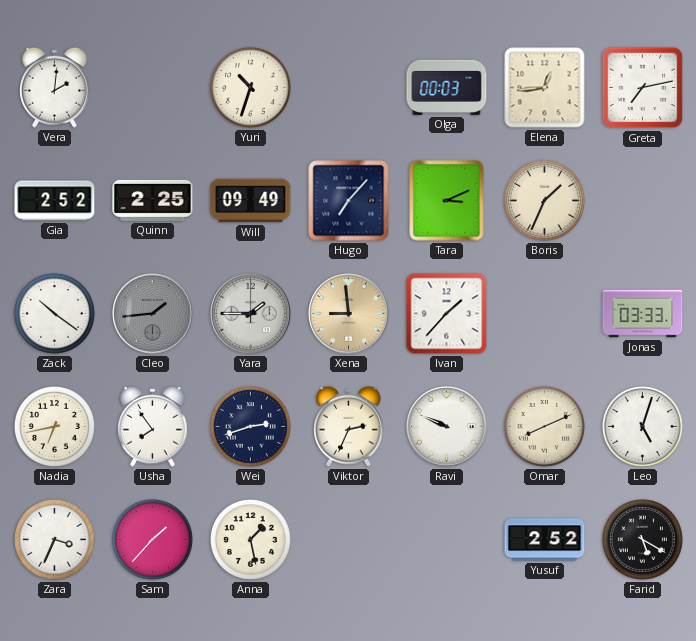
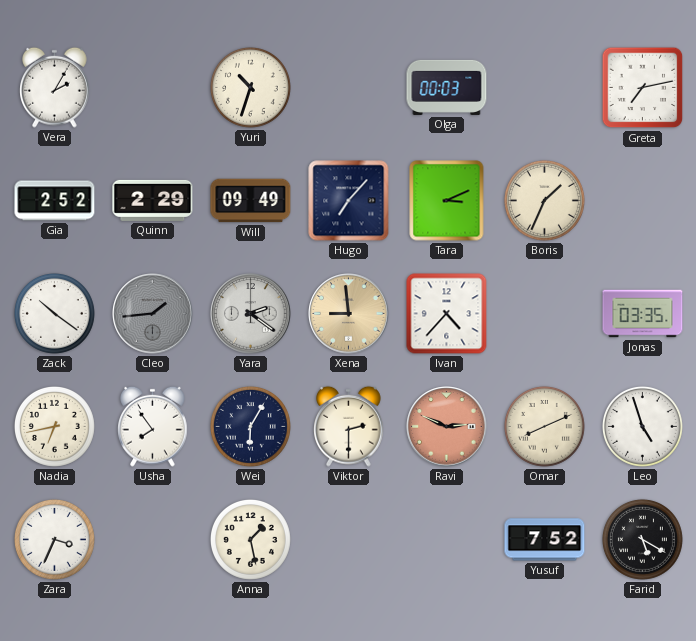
Vera: 2:01 -> 2:05
Elena: 12:44 -> none
Quinn: 2:25 -> 2:29
Yara: 1:45 -> 2:21
Ivan: 1:37 -> 4:37
Jonas: 03:33 -> 03:35
Wei: 2:42 -> 6:05
Viktor: 2:34 -> 2:30
Ravi: 9:49 -> 2:49
Ravi dial: white -> salmon
Leo: 5:03 -> 4:57
Sam: 1:37 -> none
Yusuf: 2:52 -> 7:52
